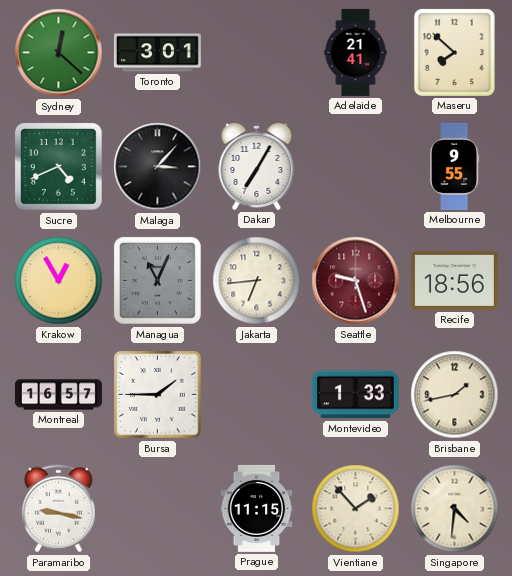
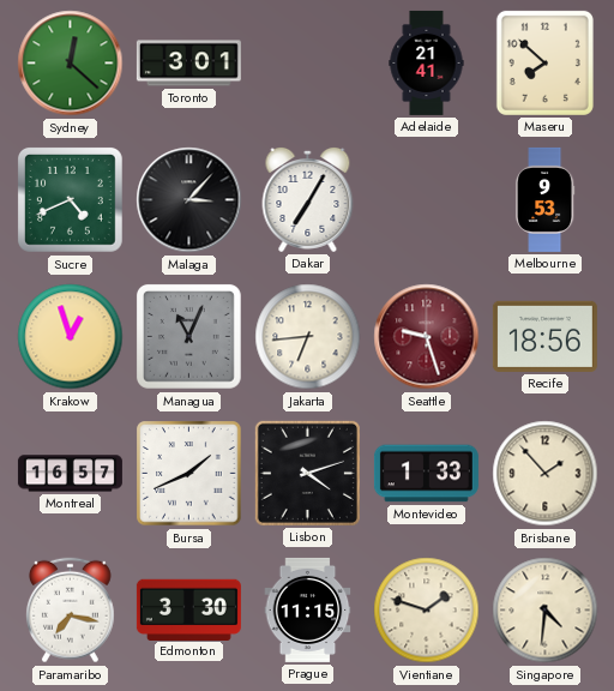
Melbourne: 9:55 -> 9:53
Krakow: 12:55 -> 12:57
Bursa: 1:45 -> 1:41
Lisbon: none -> 4:12
Brisbane: 1:43 -> 1:53
Paramaribo: 9:17 -> 7:17
Edmonton: none -> 3:30
Vientiane: 1:53 -> 1:48
